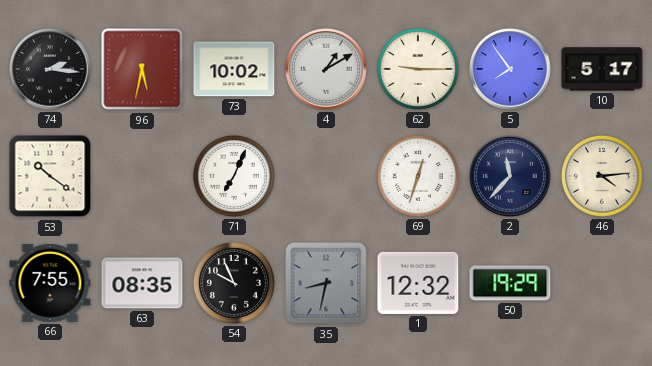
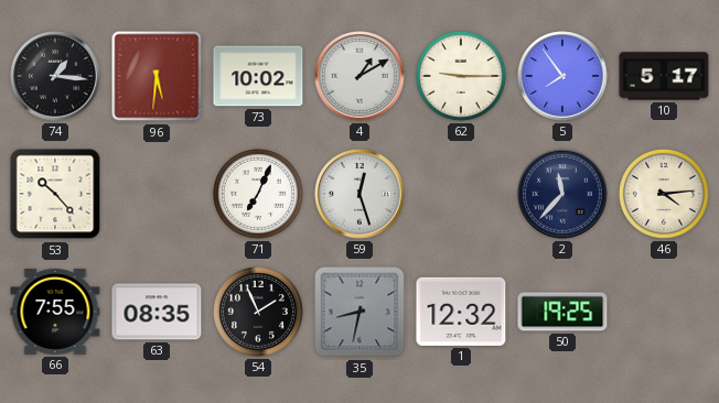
74: 2:16 -> 1:16
96: 5:32 -> 5:31
53: 10:21 -> 10:23
59: none -> 12:27
69: 12:33 -> none
54: 9:56 -> 1:56
50: 19:29 -> 19:25
